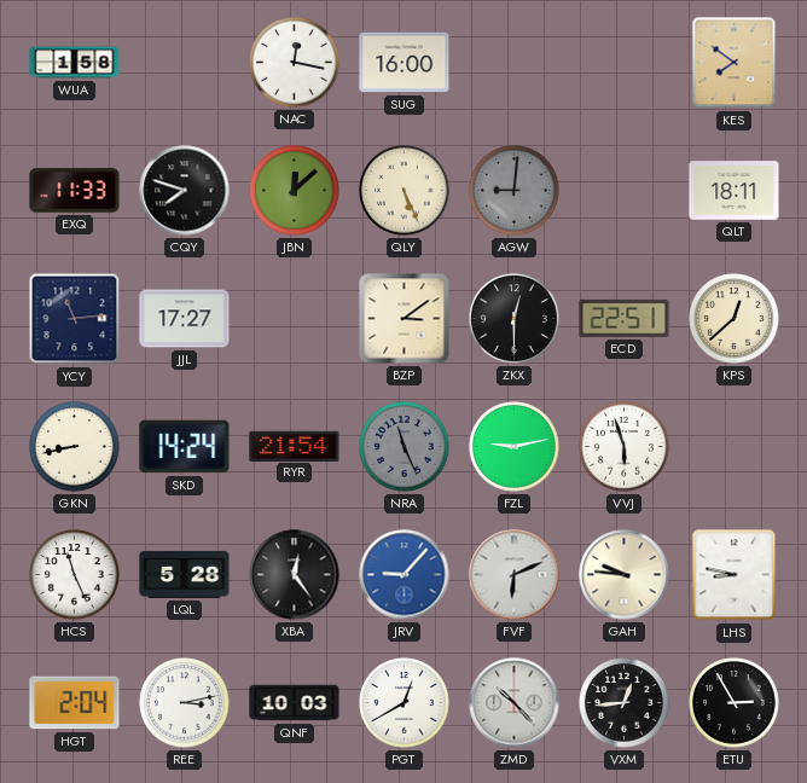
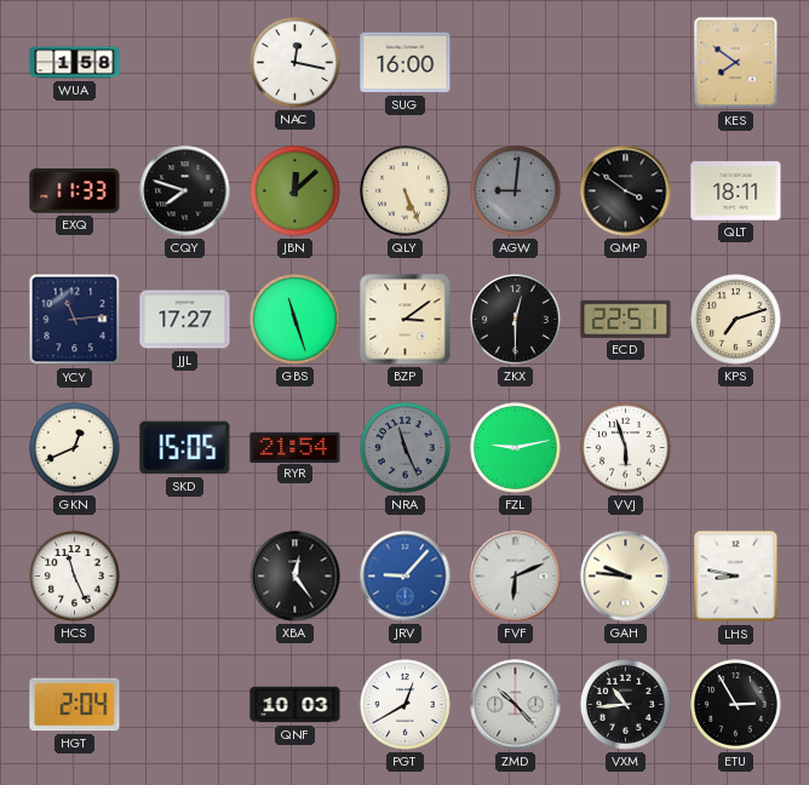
QMP: none -> 3:51
GBS: none -> 11:27
KPS: 12:38 -> 7:12
GKN: 8:43 -> 12:41
SKD: 14:24 -> 15:05
LQL: 5:28 -> none
REE: 3:13 -> none
VXM: 12:44 -> 10:44
